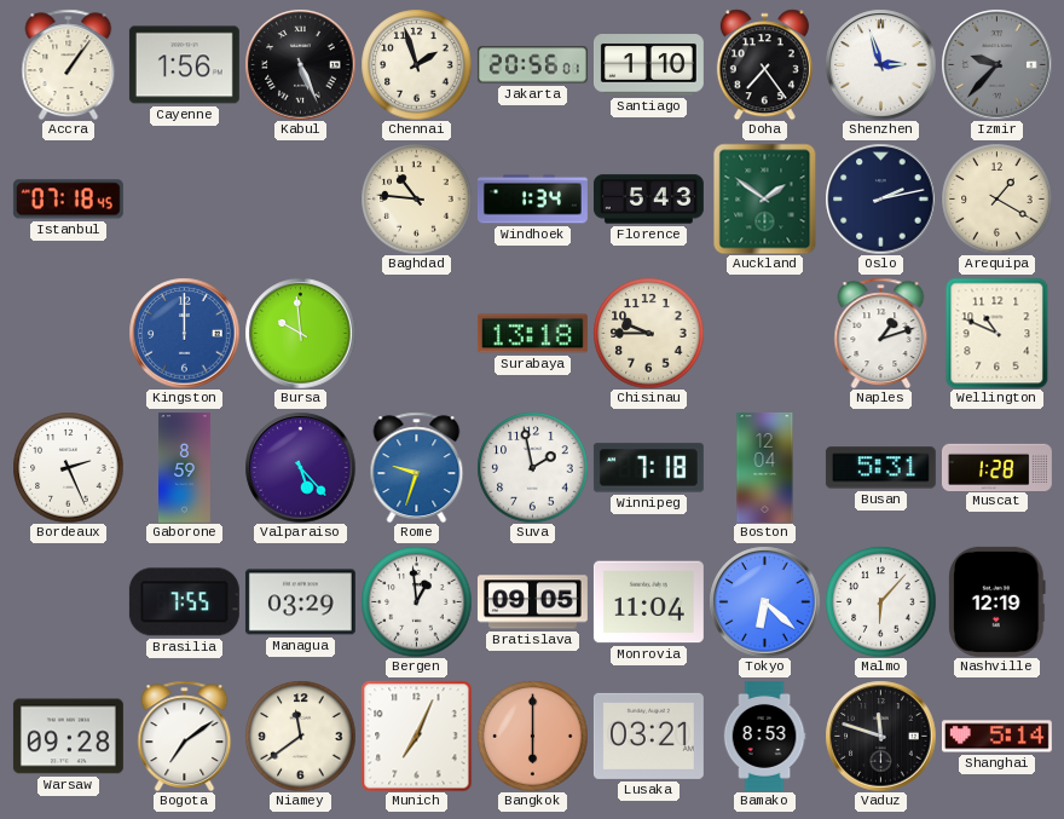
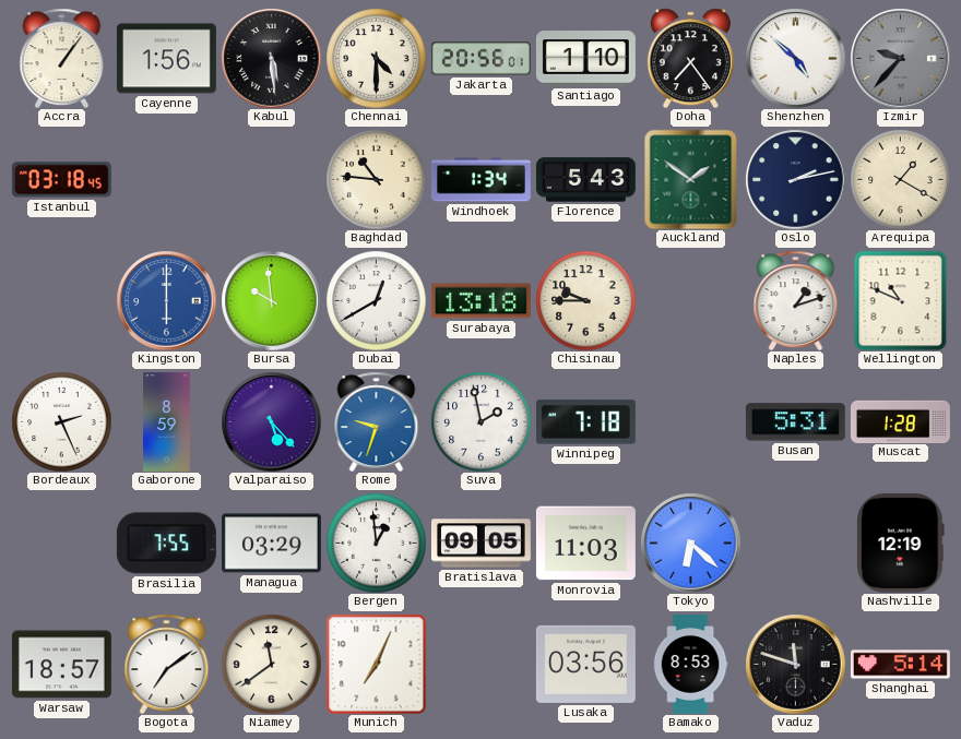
Kabul: 5:26 -> 5:29
Chennai: 1:57 -> 4:30
Shenzhen: 2:57 -> 4:52
Istanbul: 07:18 -> 03:18
Kingston: 12:00 -> 6:00
Dubai: none -> 12:40
Boston: 12:04 -> none
Monrovia: 11:04 -> 11:03
Malmo: 6:07 -> none
Warsaw: 09:28 -> 18:57
Bangkok: 6:00 -> none
Lusaka: 03:21 -> 03:56
